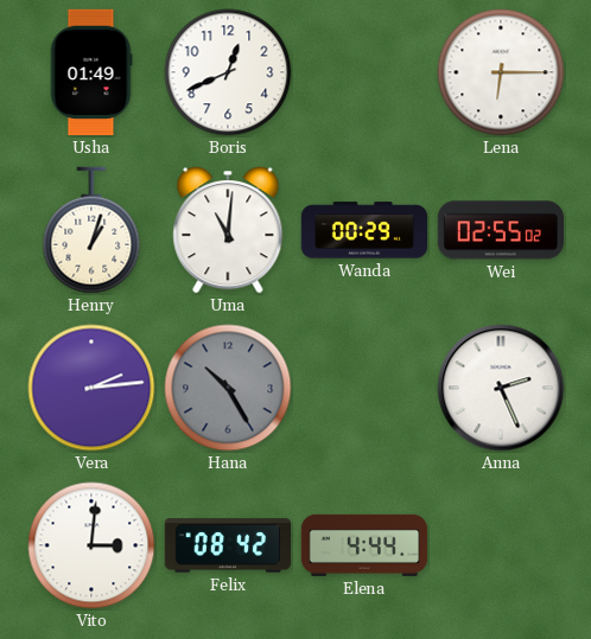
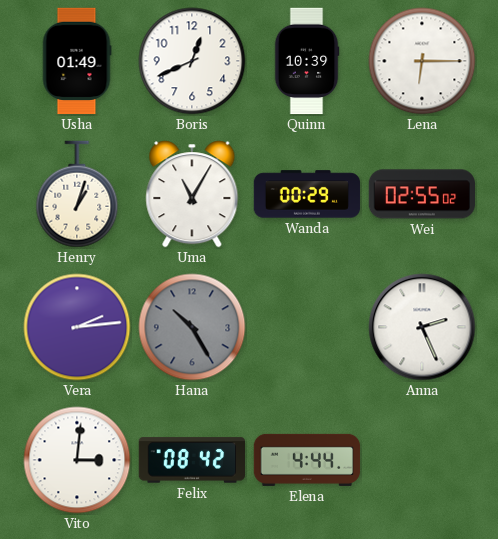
Quinn: none -> 10:39
Uma: 11:01 -> 11:05
